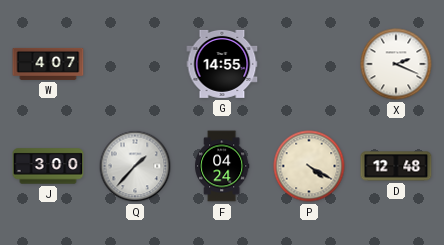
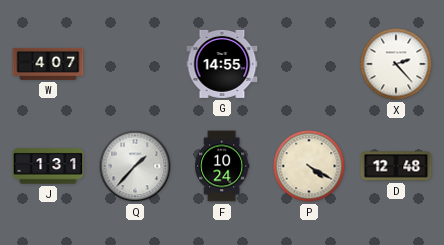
X: 2:19 -> 2:23
J: 3:00 -> 1:31
F: 04:24 -> 10:24
